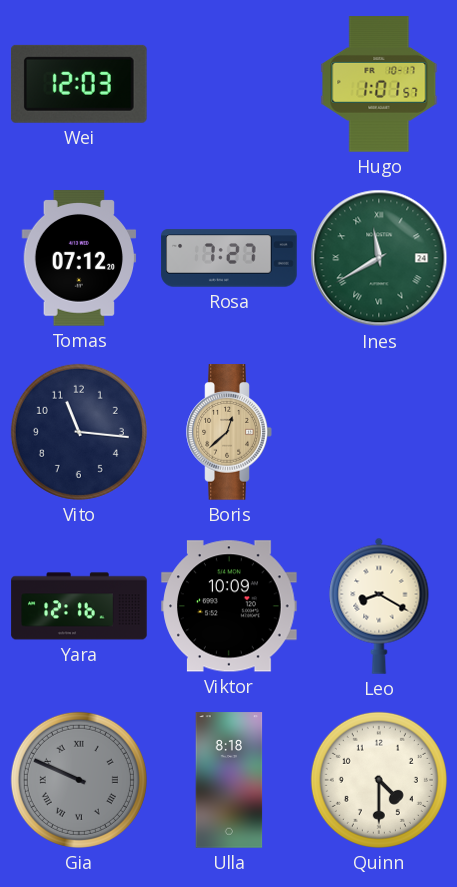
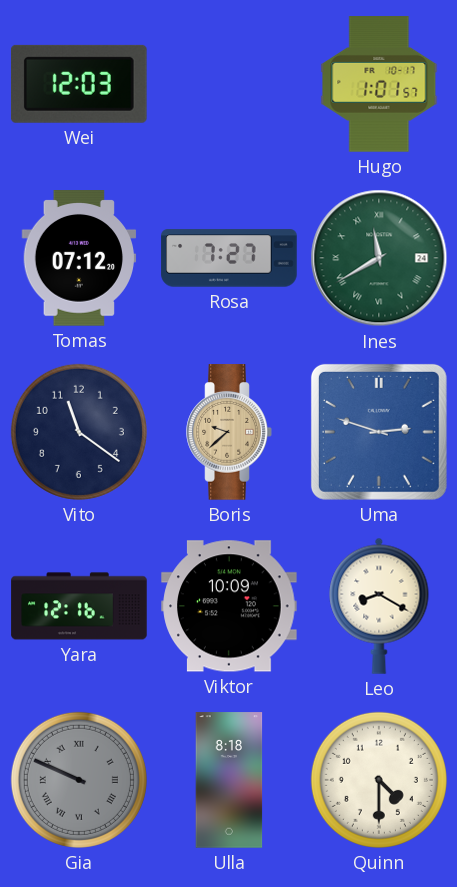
Vito: 11:16 -> 11:21
Boris: 12:38 -> 9:38
Uma: none -> 2:48
